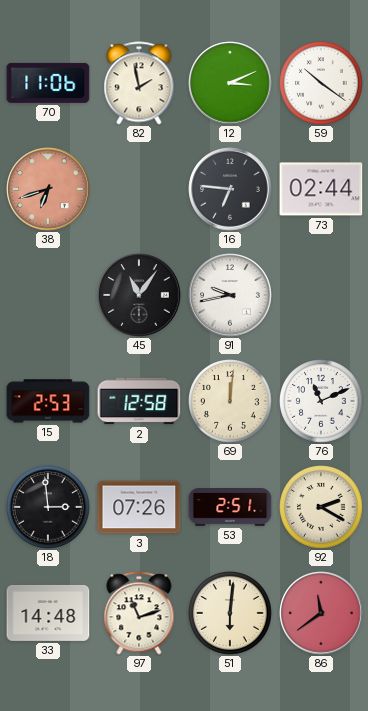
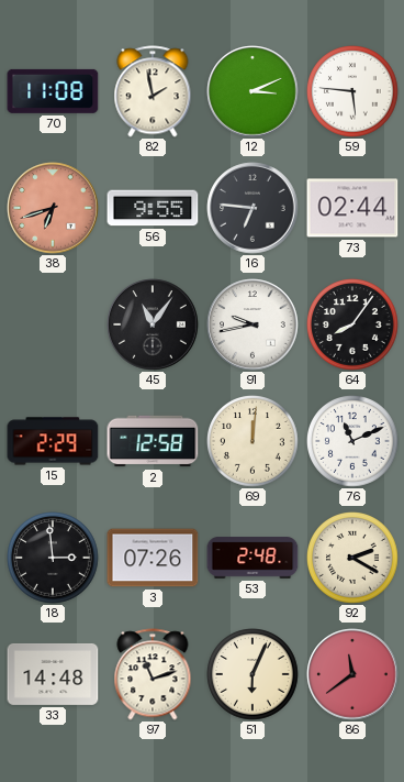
70: 11:06 -> 11:08
59: 10:21 -> 5:46
56: none -> 9:55
64: none -> 8:06
15: 2:53 -> 2:29
53: 2:51 -> 2:48
51: 6:01 -> 6:04
